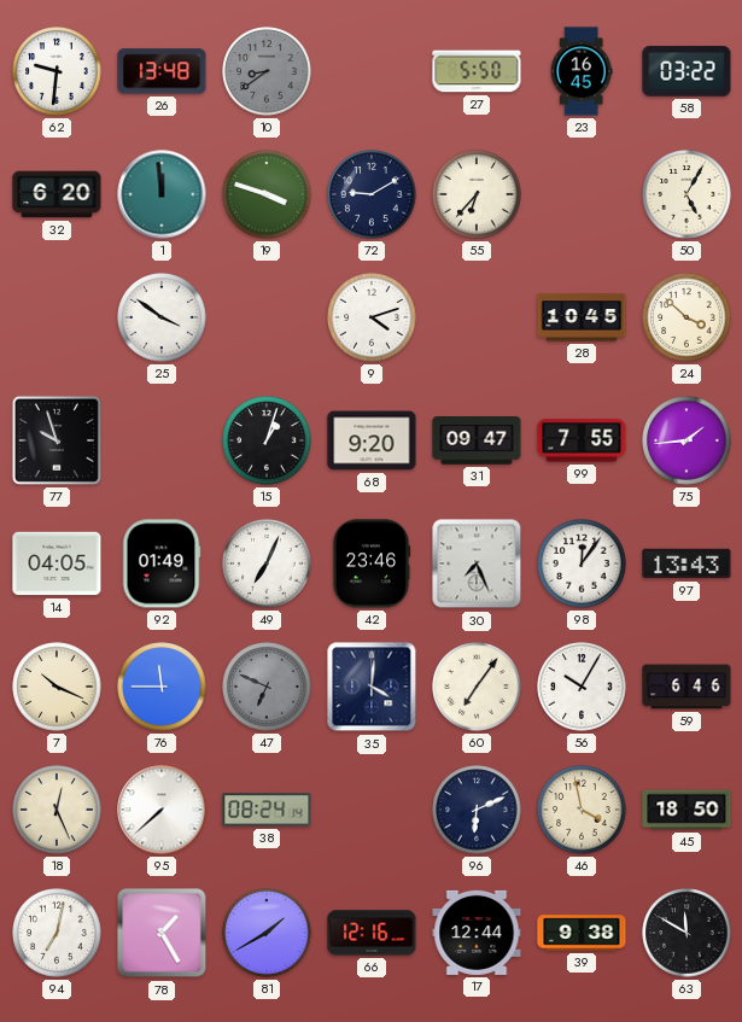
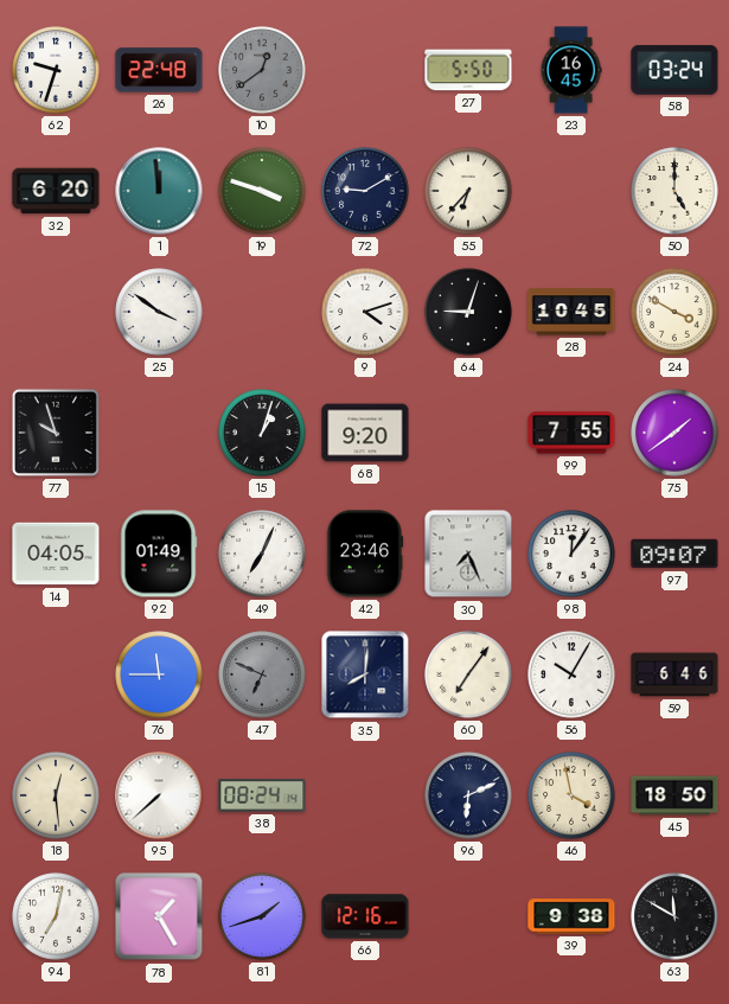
62: 9:31 -> 9:33
26: 13:48 -> 22:48
10: 8:39 -> 12:39
58: 03:22 -> 03:24
50: 5:05 -> 5:00
64: none -> 9:03
24: 3:52 -> 3:50
31: 09:47 -> none
75: 1:44 -> 1:39
97: 13:43 -> 09:07
7: 10:19 -> none
35: 4:01 -> 8:01
18: 12:26 -> 12:29
81: 1:40 -> 1:42
17: 12:44 -> none
